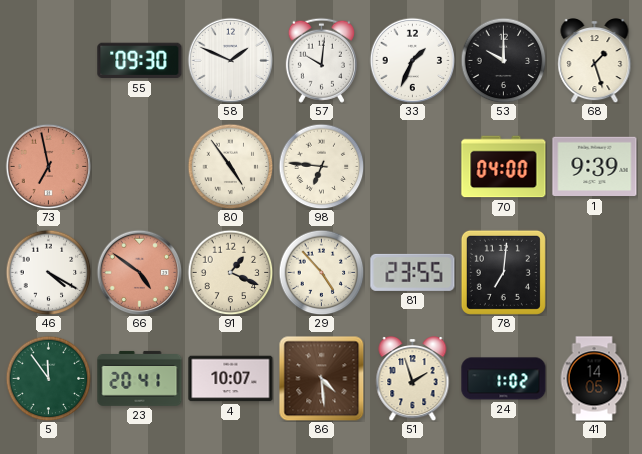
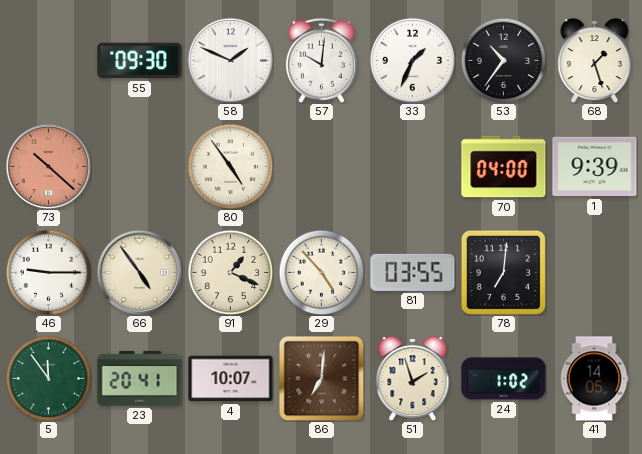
53: 10:00 -> 10:36
73: 6:58 -> 10:22
98: 6:46 -> none
46: 4:20 -> 9:15
66: 4:51 -> 4:54
66 dial: salmon -> cream
81: 23:55 -> 03:55
86: 4:29 -> 7:01
